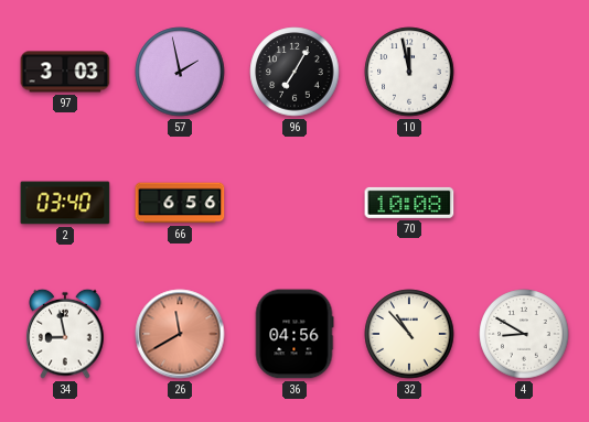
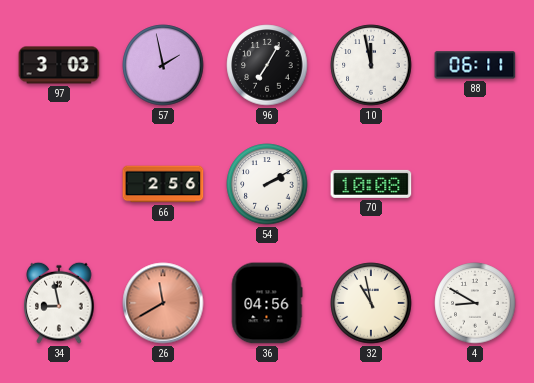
88: none -> 06:11
2: 03:40 -> none
66: 6:56 -> 2:56
54: none -> 2:10
32: 10:53 -> 10:58
